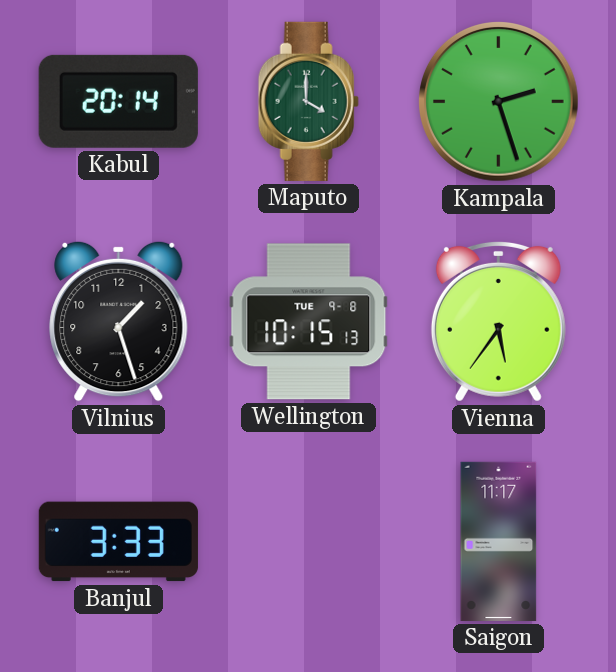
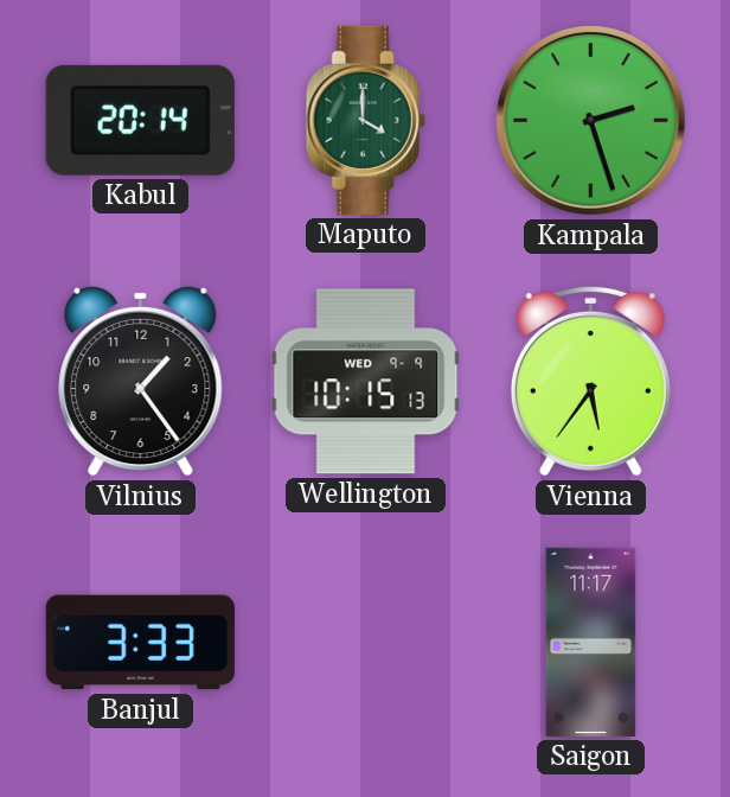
Vilnius: 1:27 -> 1:24
Wellington date: TUE 9-8 -> WED 9-9
